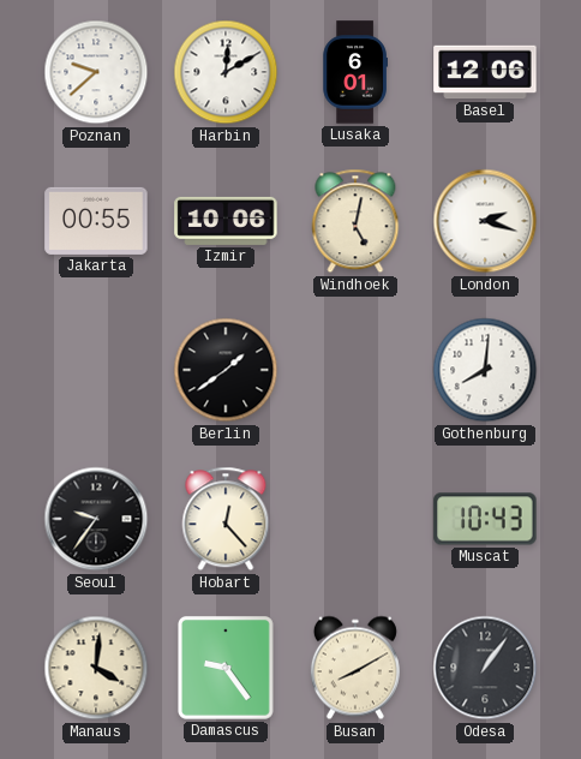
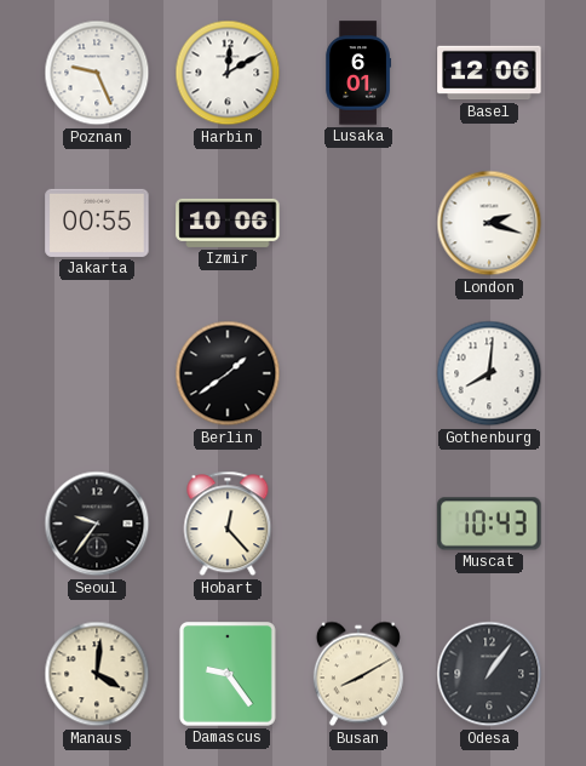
Poznan: 9:38 -> 9:26
Windhoek: 5:02 -> none
